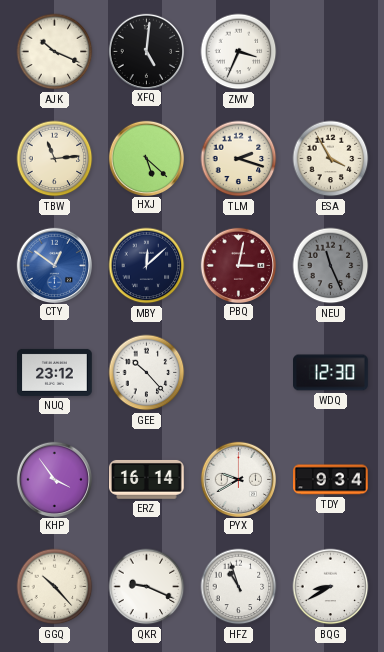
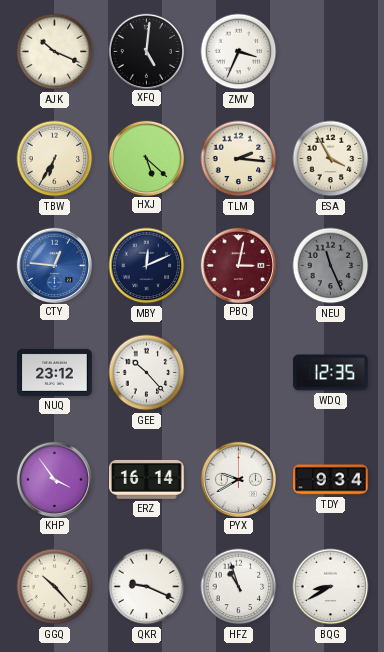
TBW: 11:14 -> 6:35
TLM: 2:18 -> 2:16
CTY: 12:51 -> 12:46
MBY: 12:08 -> 12:11
WDQ: 12:30 -> 12:35
